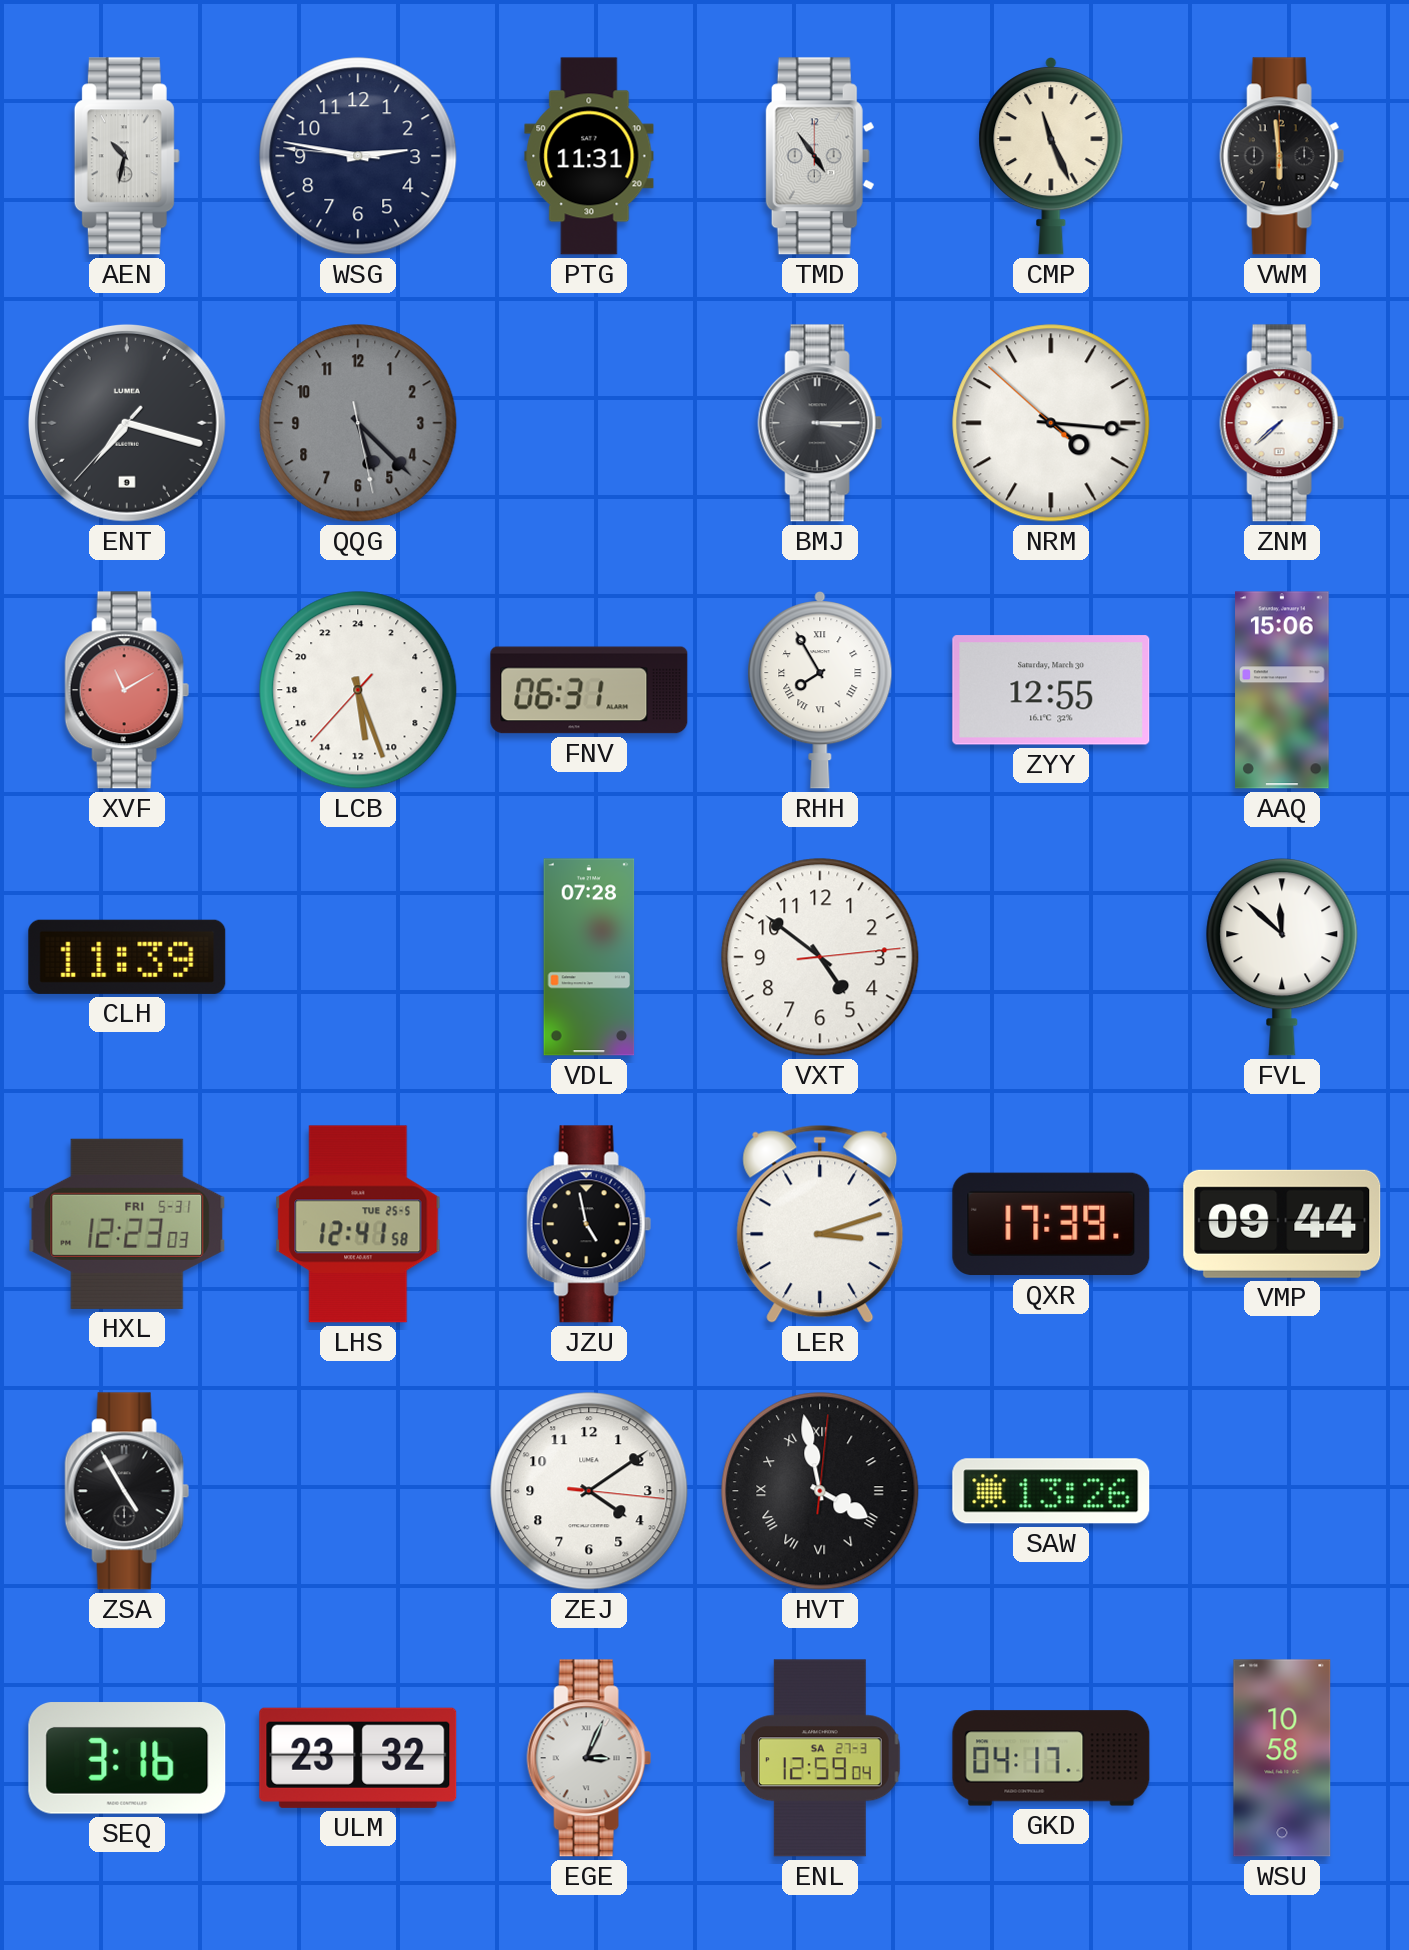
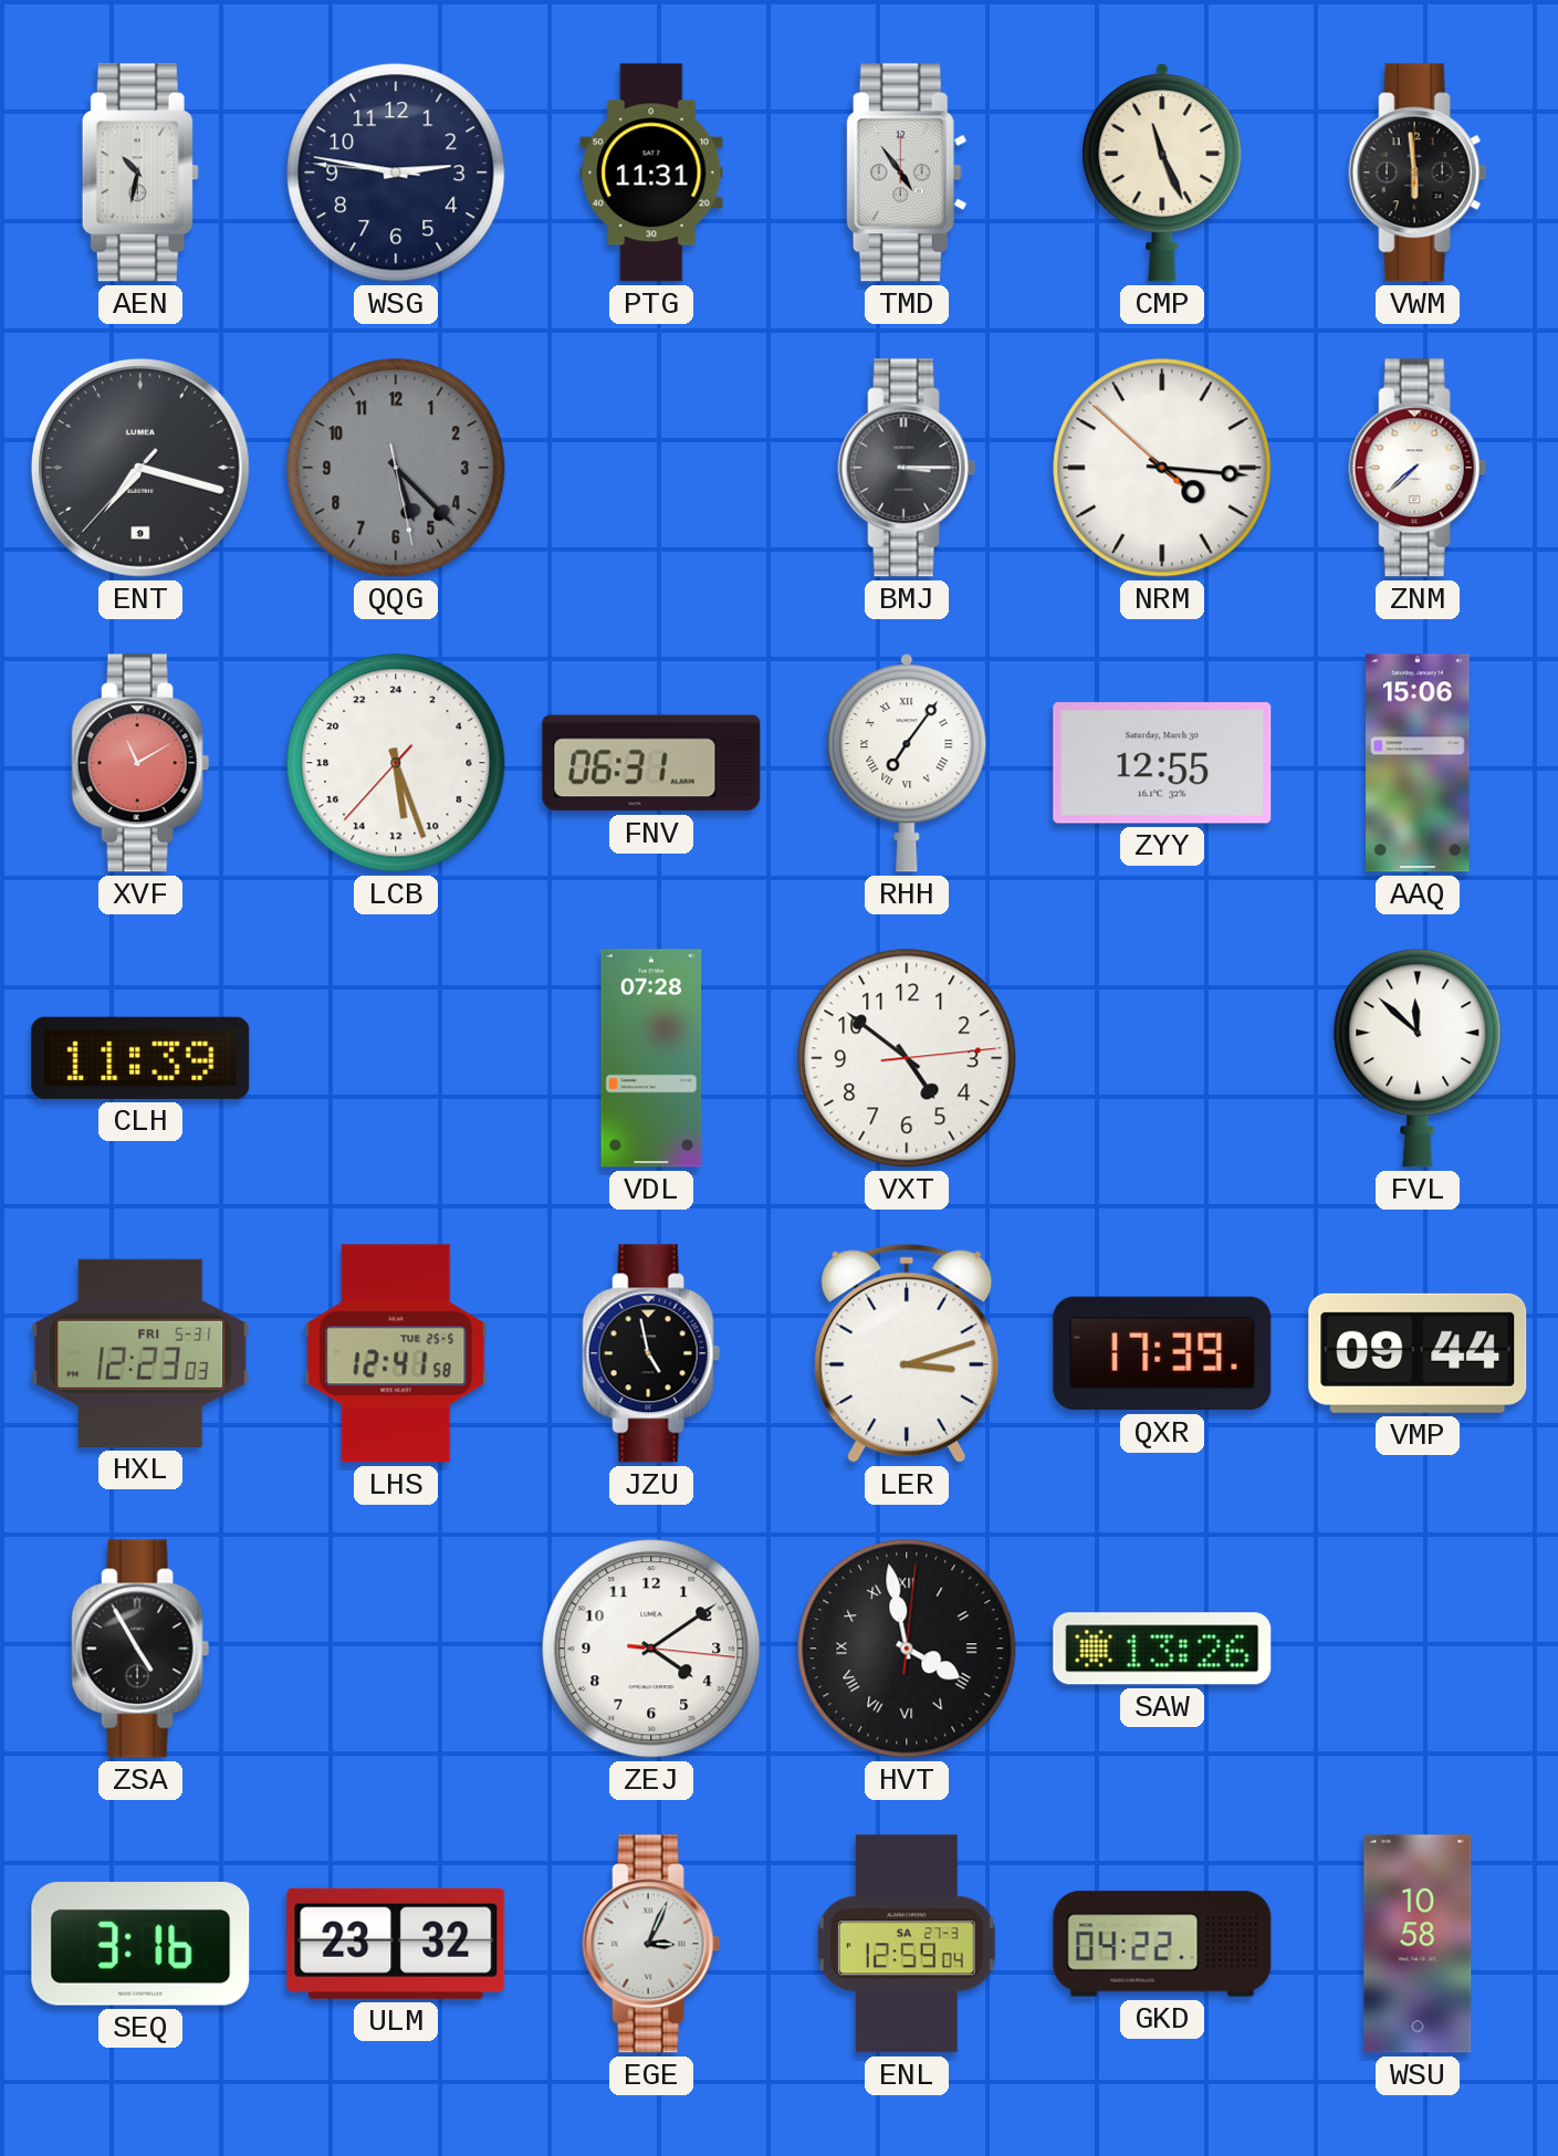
RHH: 7:55 -> 7:06
GKD: 04:17 -> 04:22
